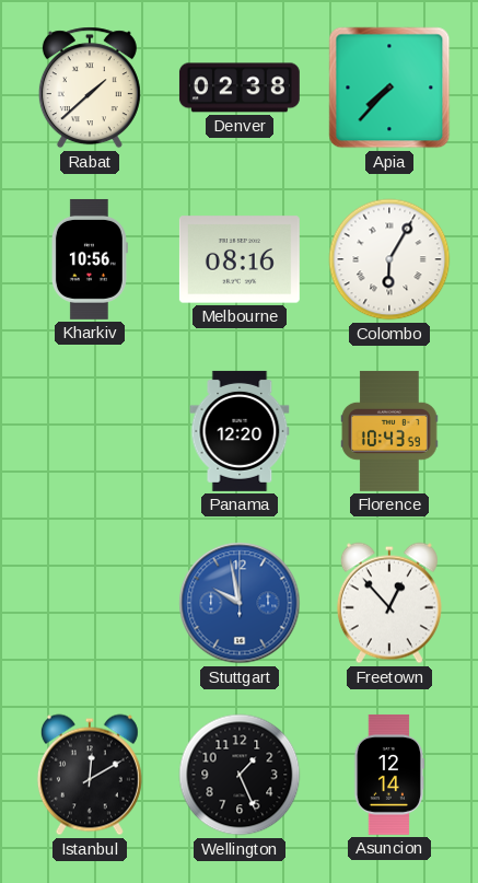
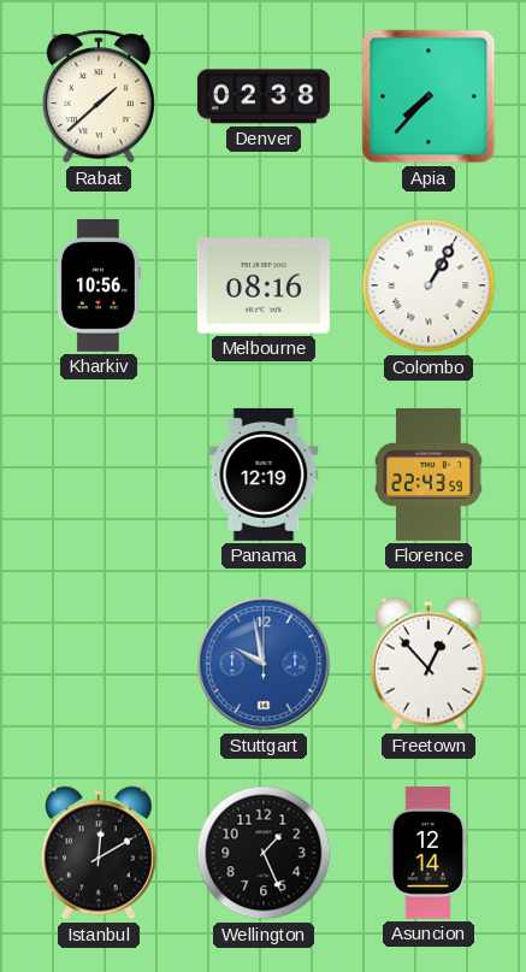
Colombo: 6:05 -> 1:05
Panama: 12:20 -> 12:19
Florence: 10:43 -> 22:43
